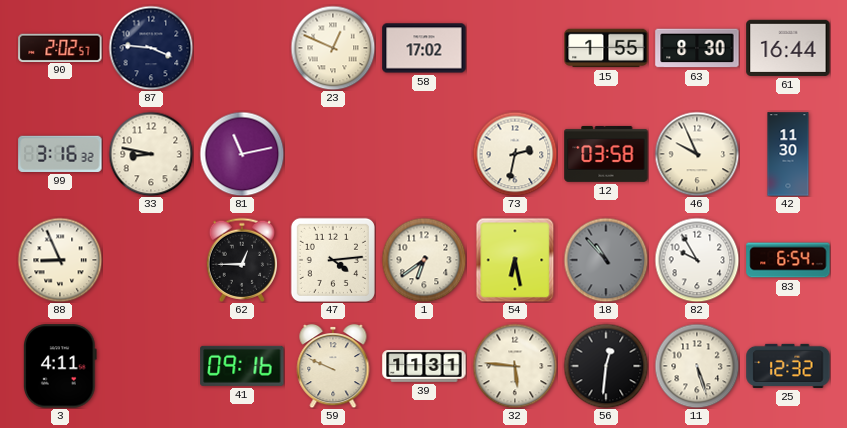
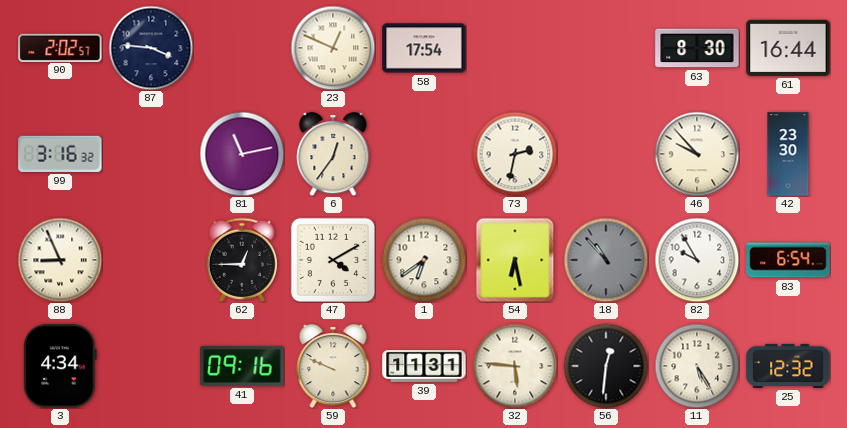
58: 17:02 -> 17:54
15: 1:55 -> none
33: 8:47 -> none
6: none -> 12:36
12: 03:58 -> none
46: 9:56 -> 9:53
42: 11:30 -> 23:30
47: 4:14 -> 4:10
3: 4:11 -> 4:34
11: 5:27 -> 5:25
